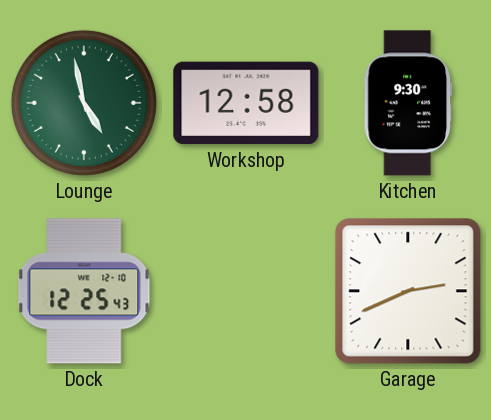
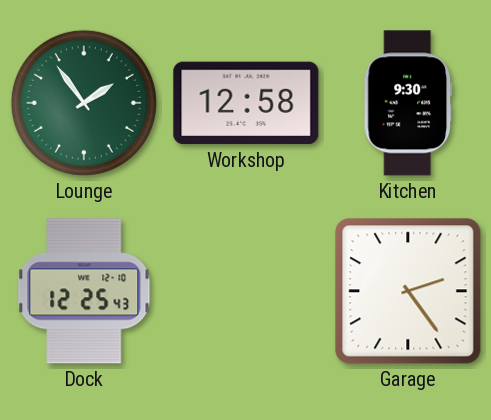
Lounge: 4:58 -> 1:54
Garage: 2:41 -> 2:24
